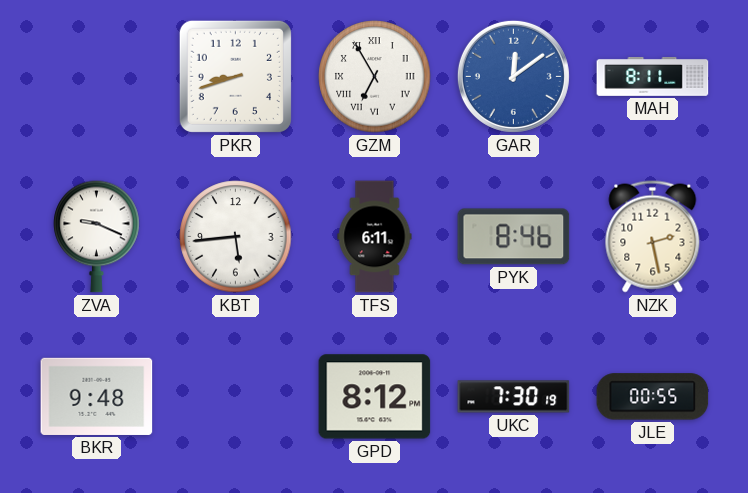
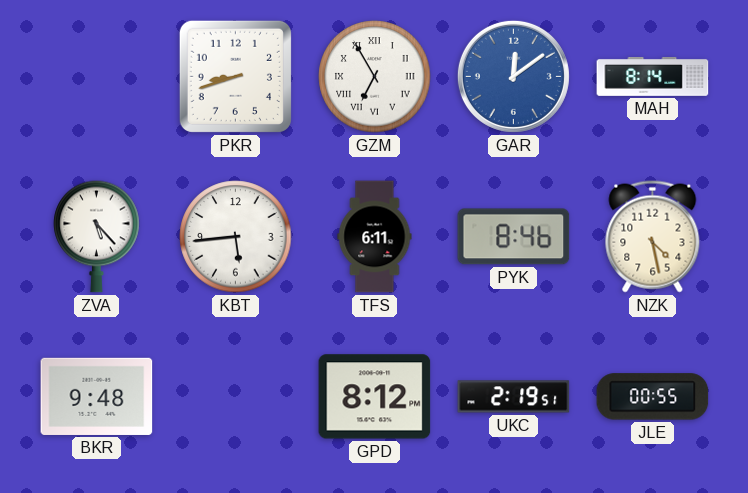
MAH: 8:11 -> 8:14
ZVA: 9:19 -> 5:23
NZK: 2:28 -> 4:28
UKC: 7:30 -> 2:19
